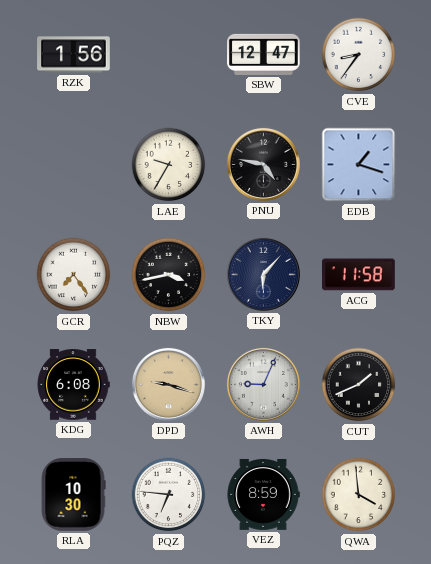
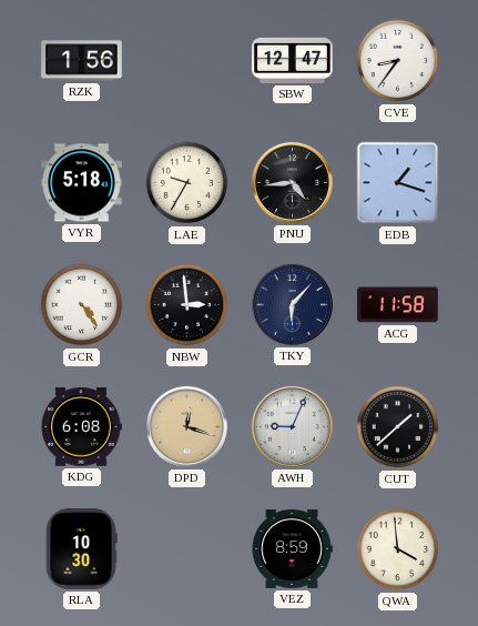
VYR: none -> 5:18
PNU: 4:47 -> 4:44
GCR: 7:24 -> 4:24
NBW: 3:43 -> 2:59
DPD: 9:18 -> 12:18
CUT: 1:41 -> 1:38
PQZ: 6:46 -> none
